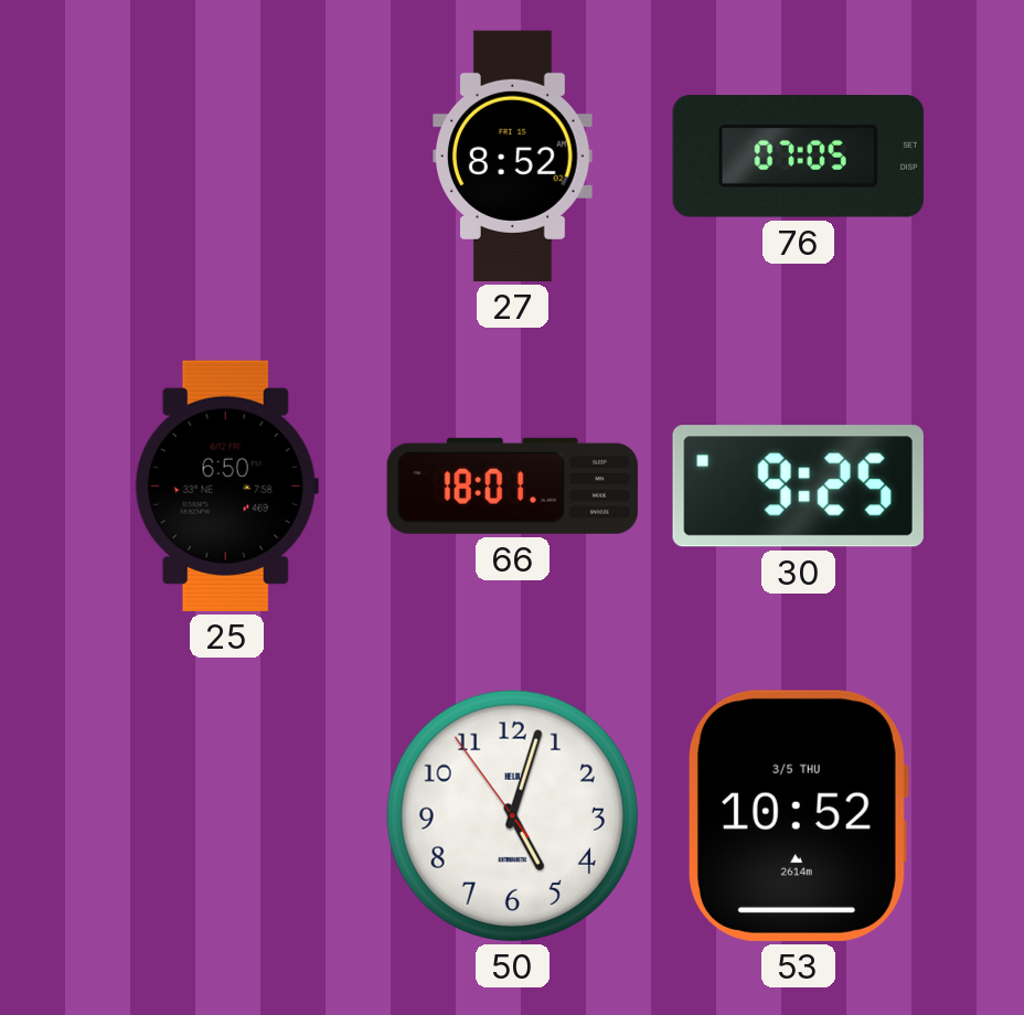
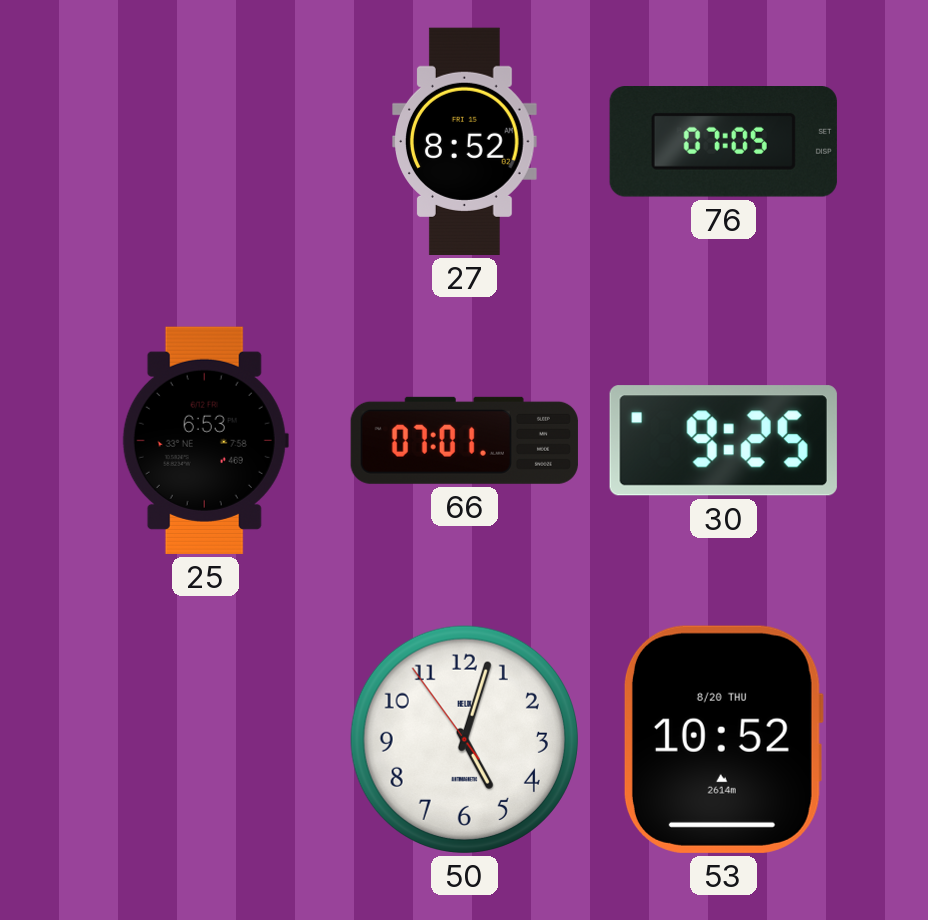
25: 6:50 -> 6:53
66: 18:01 -> 07:01
53 date: 3/5 THU -> 8/20 THU
